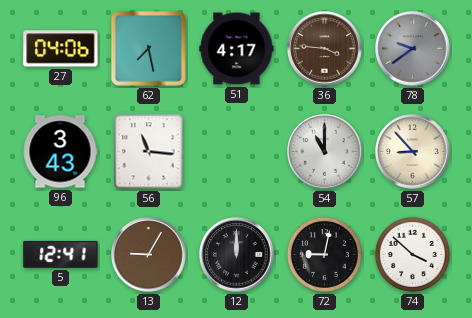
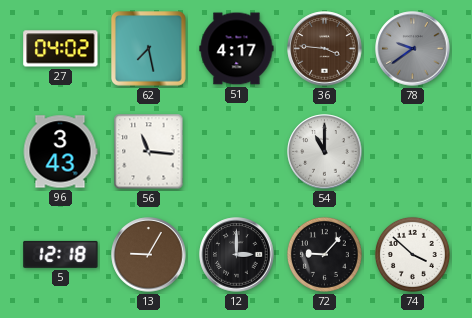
27: 04:06 -> 04:02
57: 8:53 -> none
5: 12:41 -> 12:18
12: 12:00 -> 3:00
72: 9:02 -> 9:07
